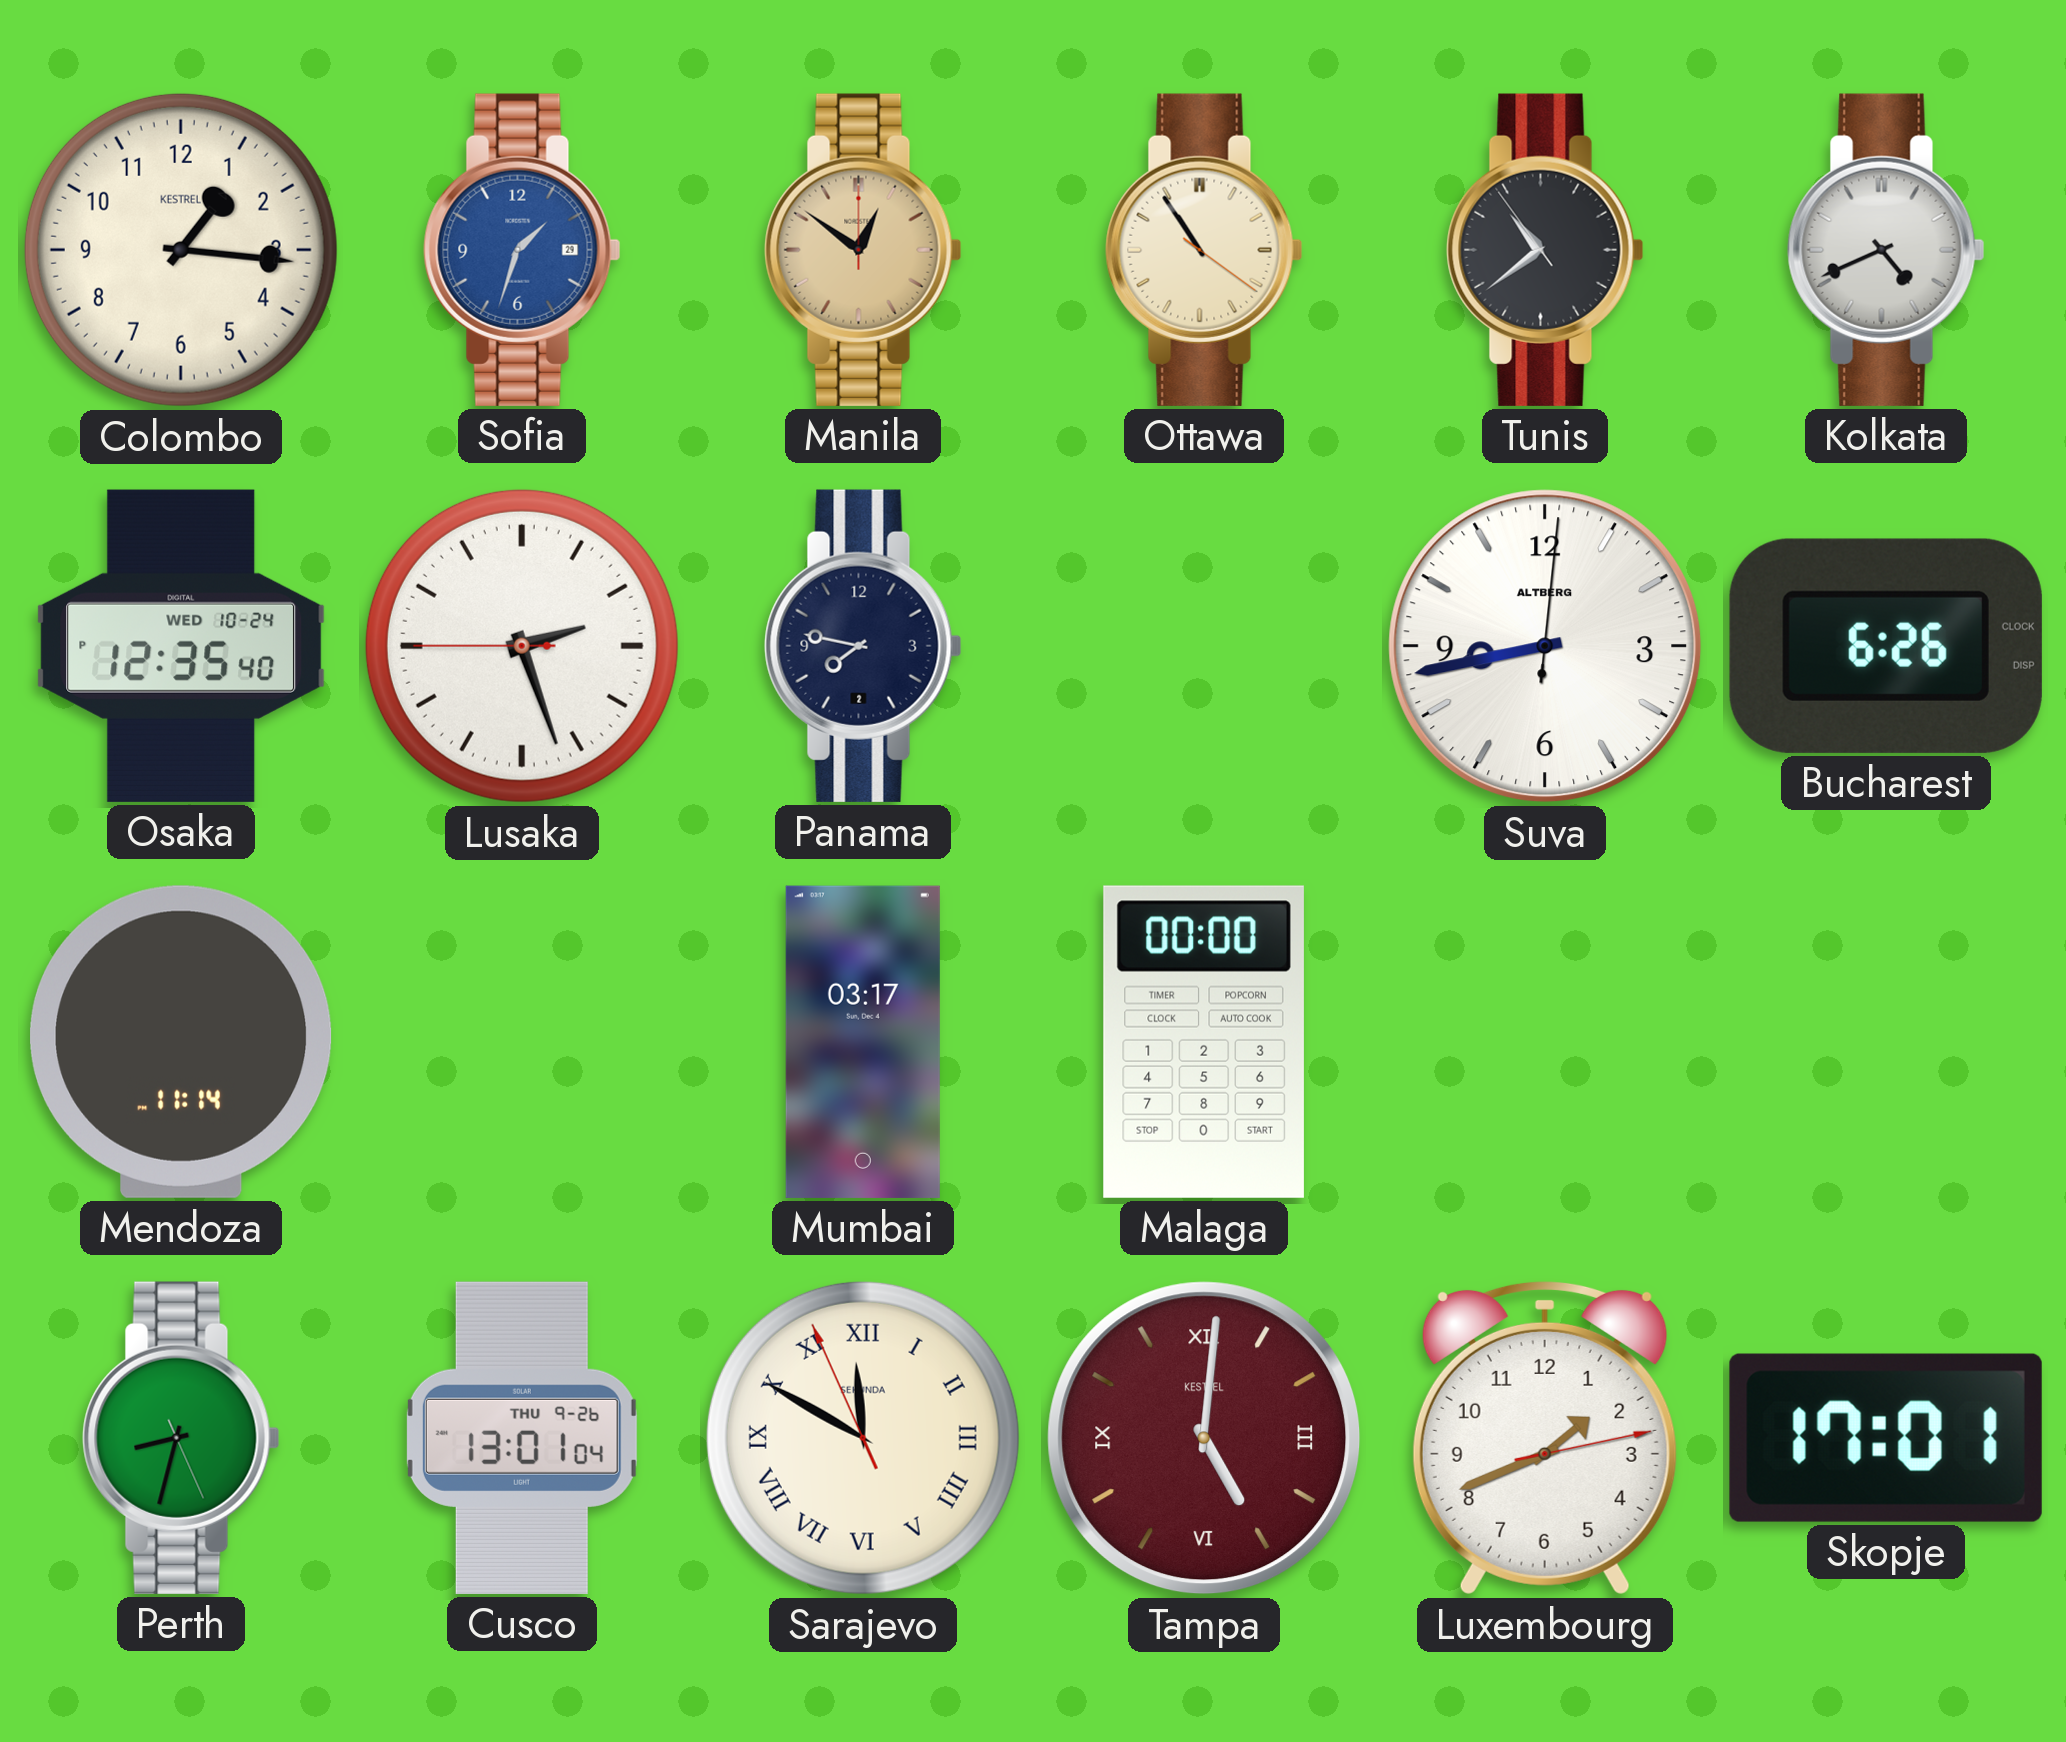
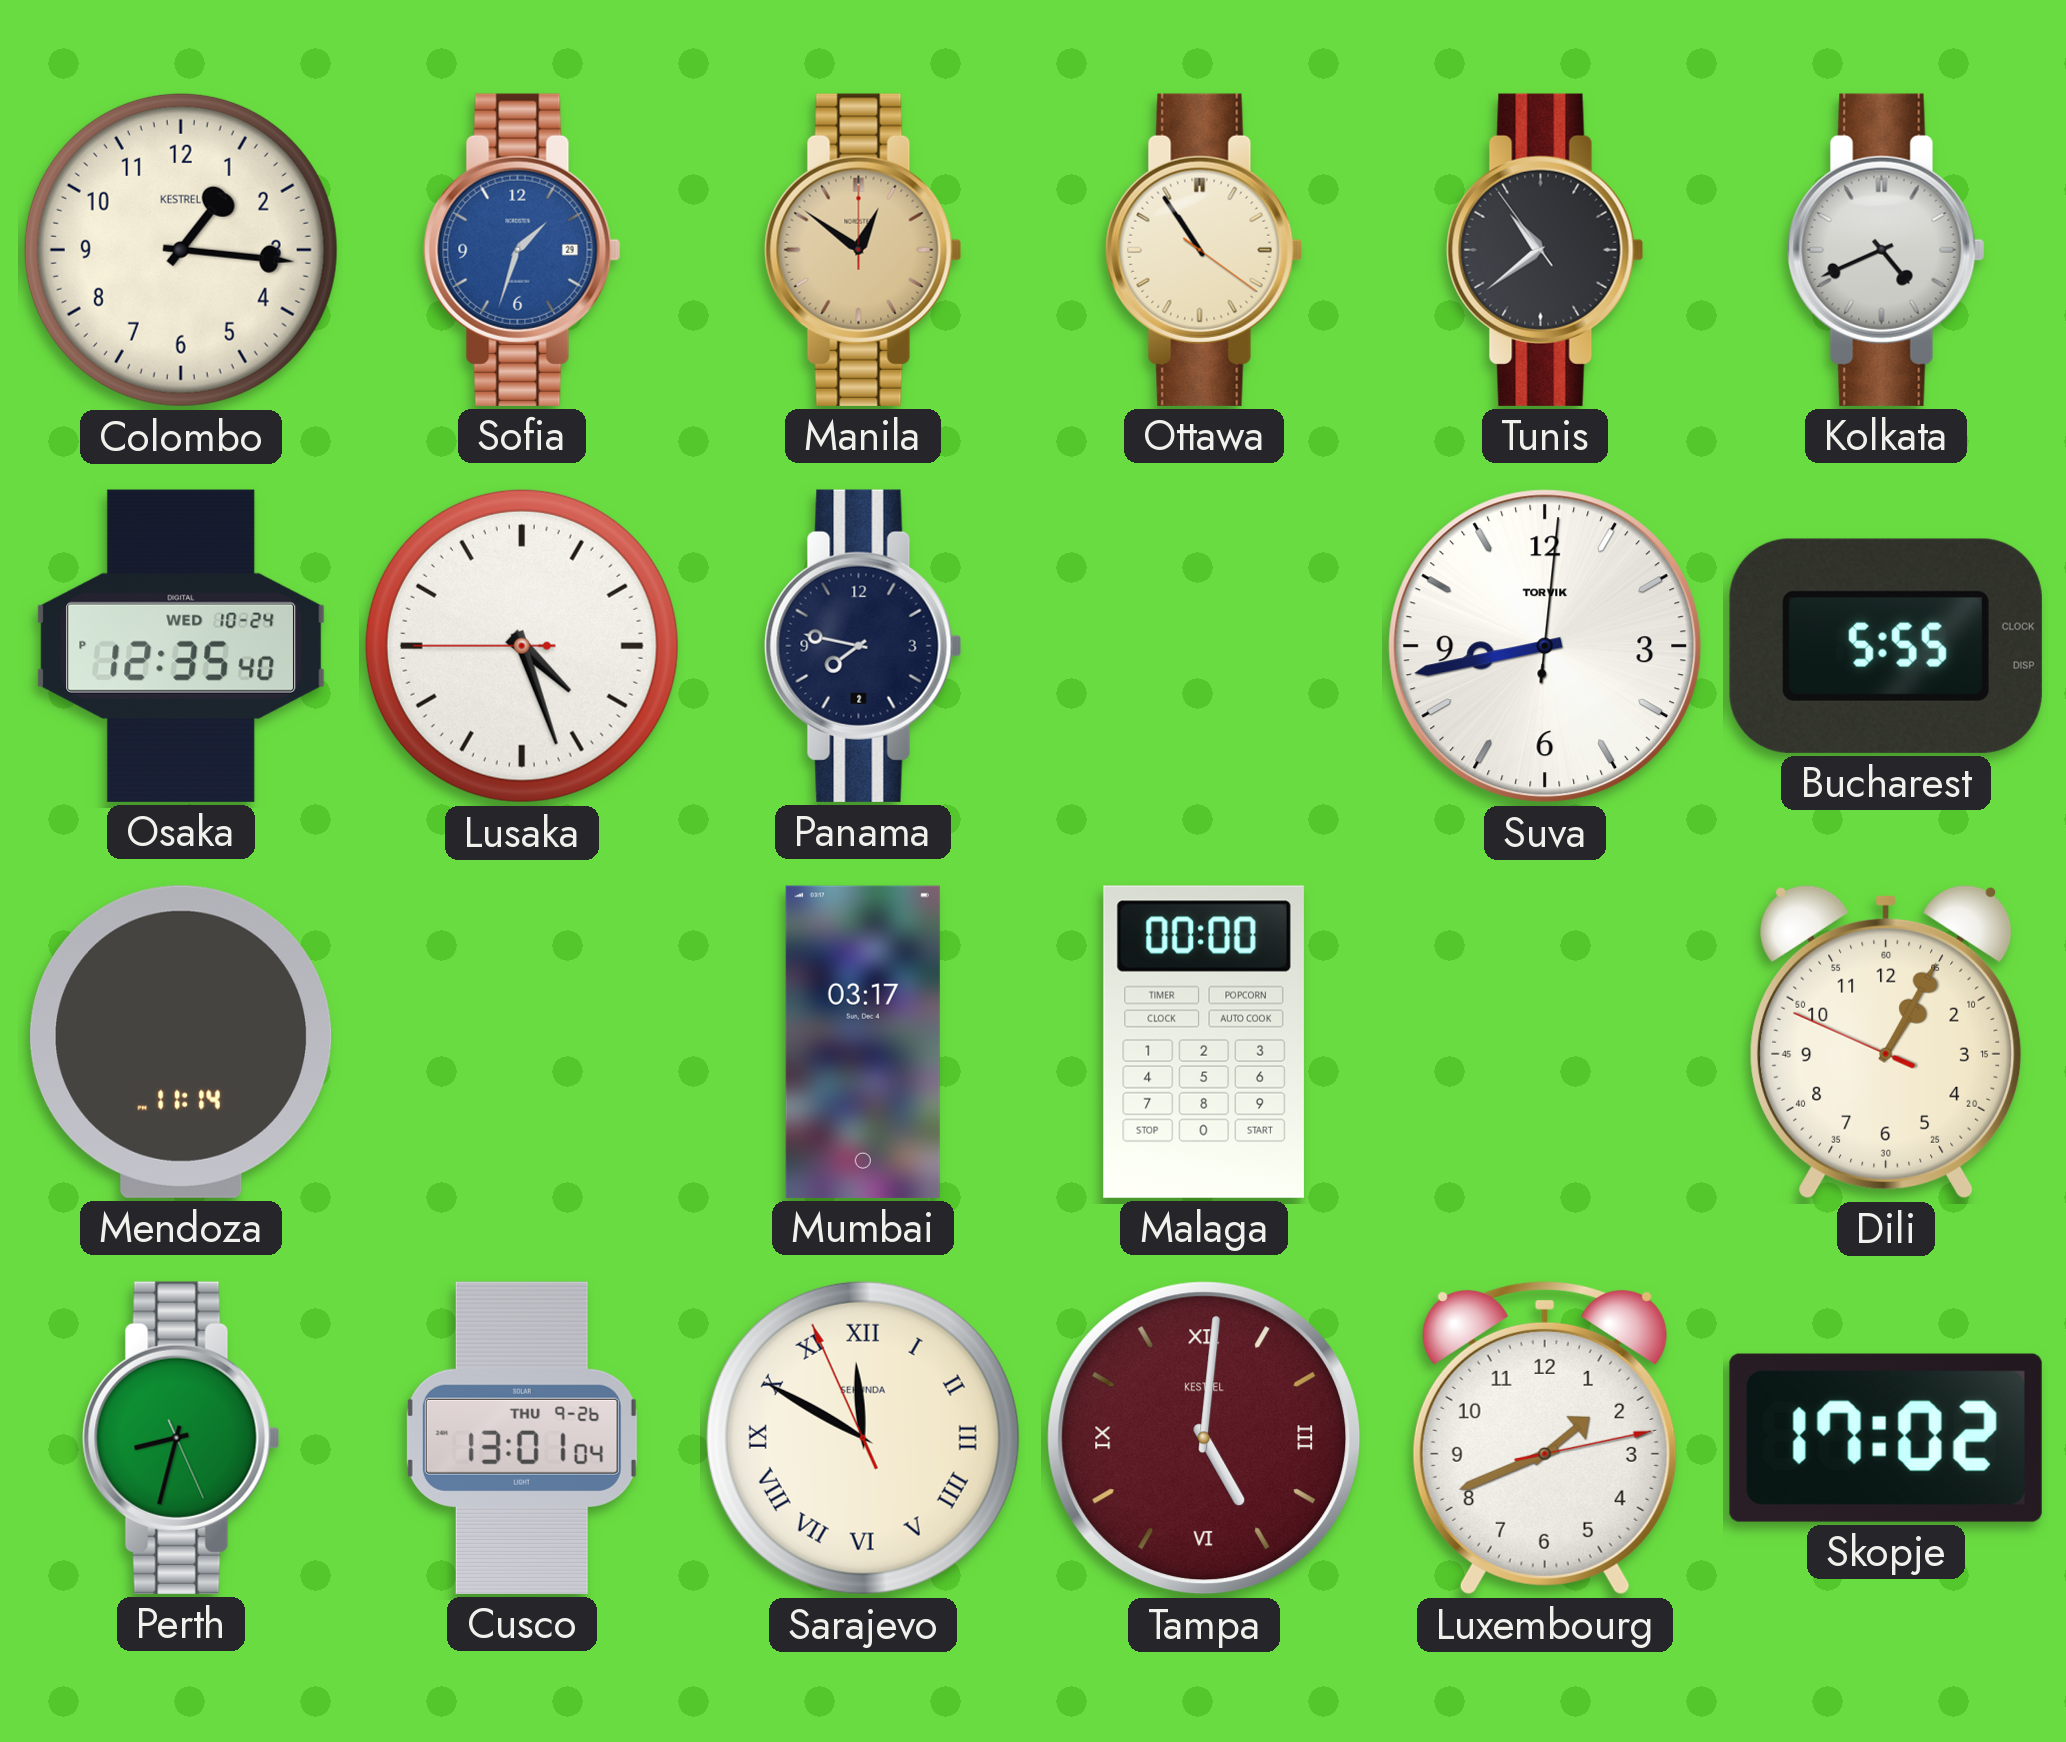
Lusaka: 2:26 -> 4:26
Suva brand: ALTBERG -> TORVIK
Bucharest: 6:26 -> 5:55
Dili: none -> 1:04
Skopje: 17:01 -> 17:02
